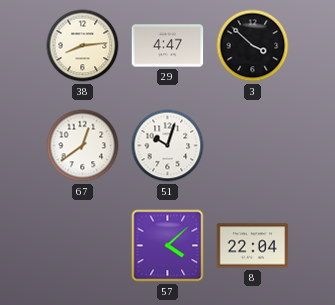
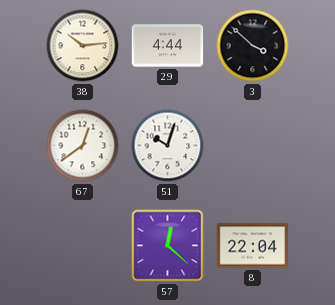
38: 8:14 -> 10:14
29: 4:47 -> 4:44
57: 4:08 -> 12:22
